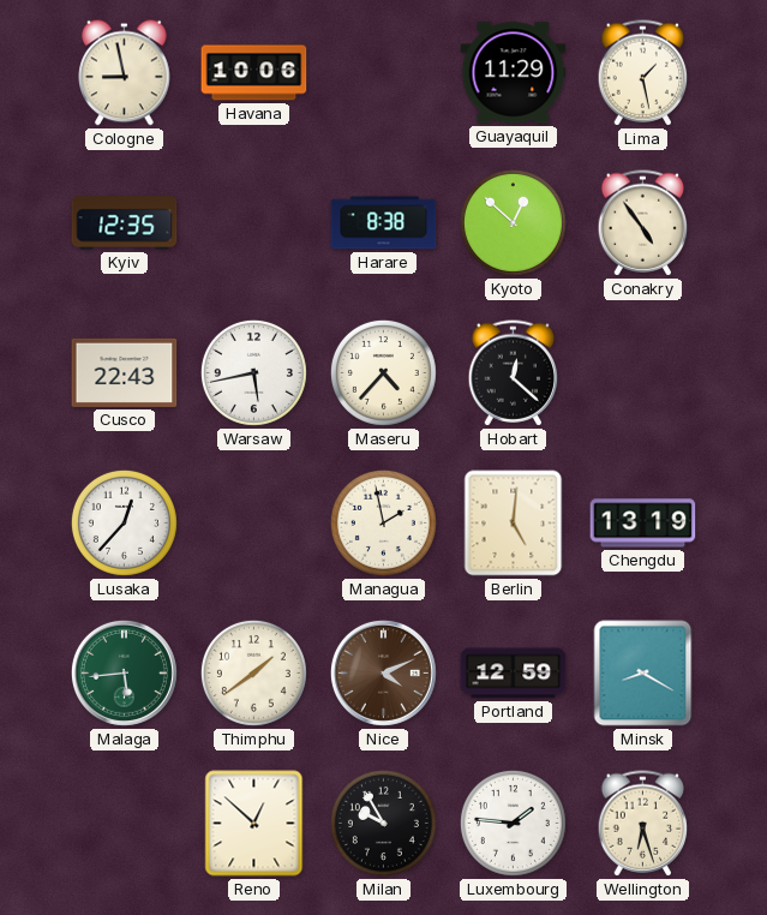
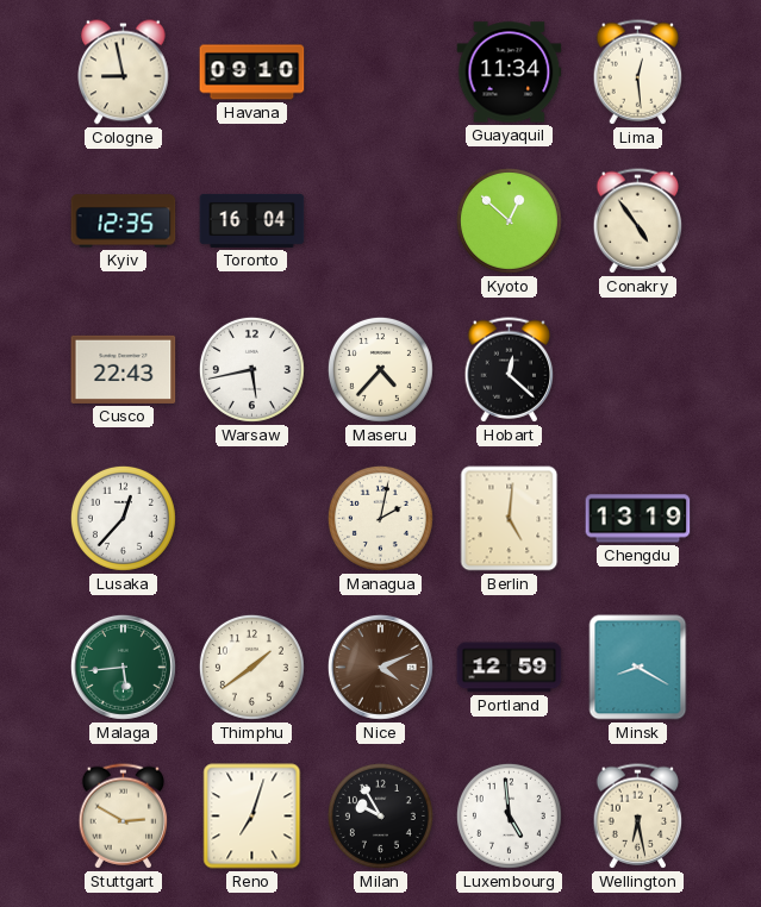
Havana: 10:06 -> 09:10
Guayaquil: 11:29 -> 11:34
Lima: 1:28 -> 12:29
Toronto: none -> 16:04
Harare: 8:38 -> none
Managua: 1:58 -> 2:02
Stuttgart: none -> 2:50
Reno: 12:52 -> 7:03
Luxembourg: 1:46 -> 4:59
Wellington: 6:27 -> 6:28
